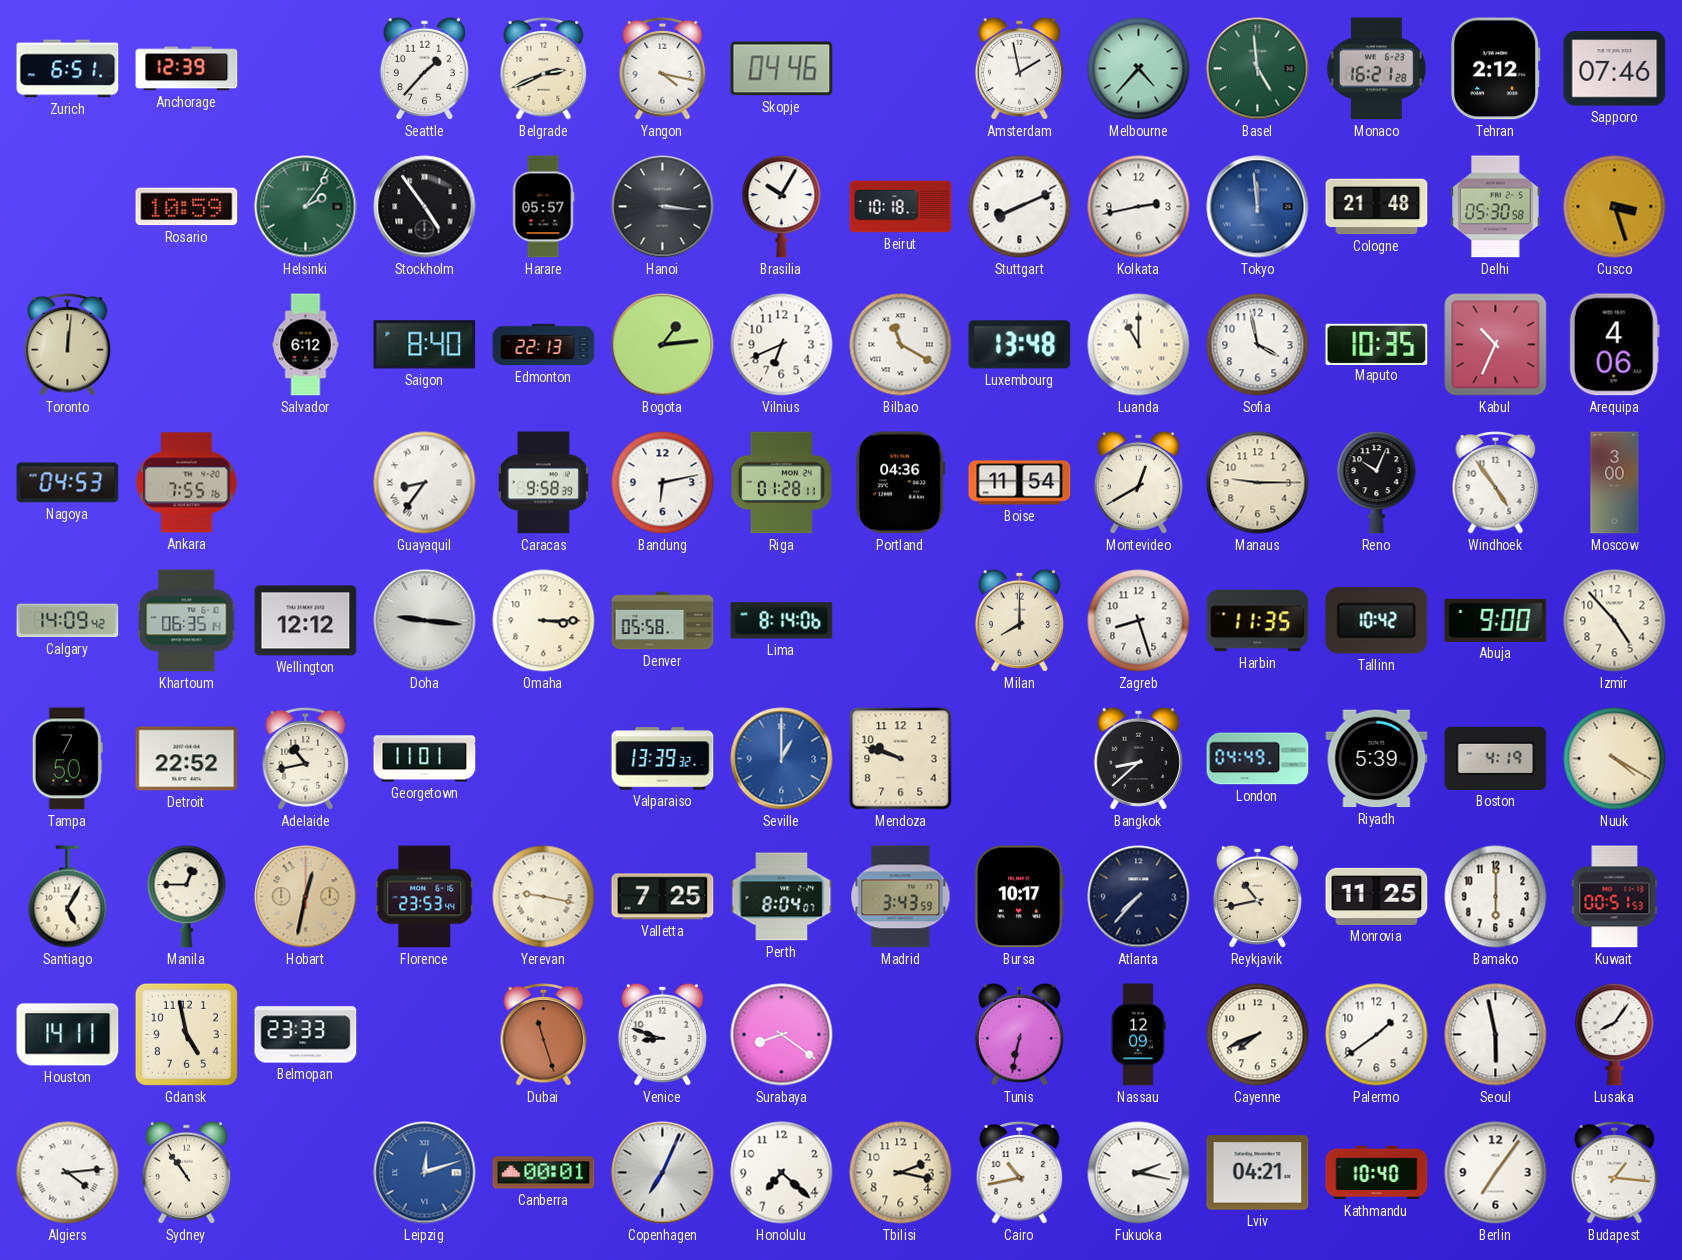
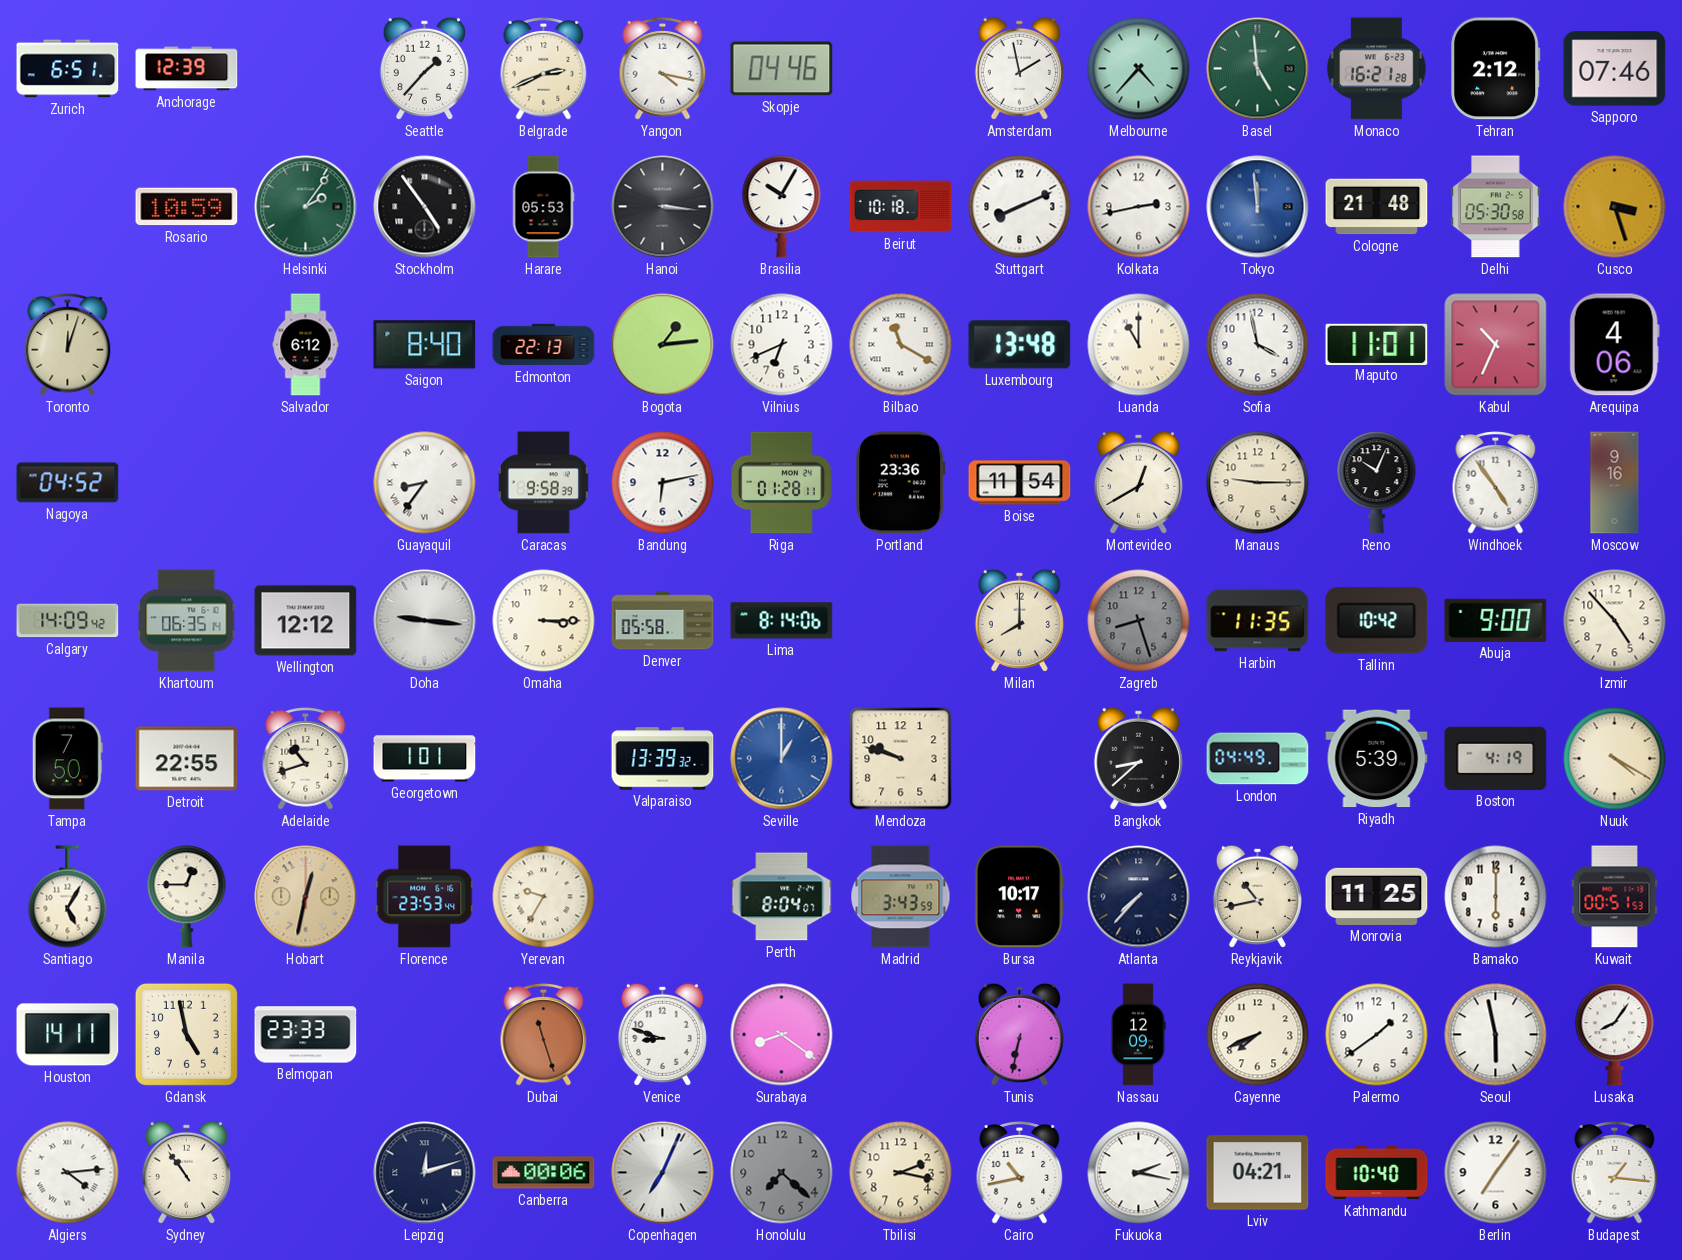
Harare: 05:57 -> 05:53
Toronto: 12:01 -> 12:03
Maputo: 10:35 -> 11:01
Nagoya: 04:53 -> 04:52
Ankara: 7:55 -> none
Portland: 04:36 -> 23:36
Moscow: 3:00 -> 9:16
Zagreb dial: white -> grey
Detroit: 22:52 -> 22:55
Adelaide: 10:43 -> 10:42
Georgetown: 11:01 -> 1:01
Yerevan: 9:17 -> 9:35
Valletta: 7:25 -> none
Leipzig dial: blue -> navy
Canberra: 00:01 -> 00:06
Honolulu dial: white -> grey
